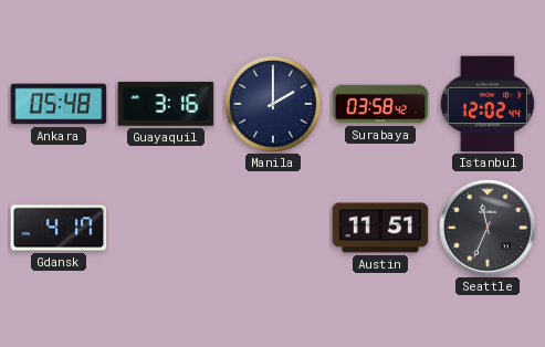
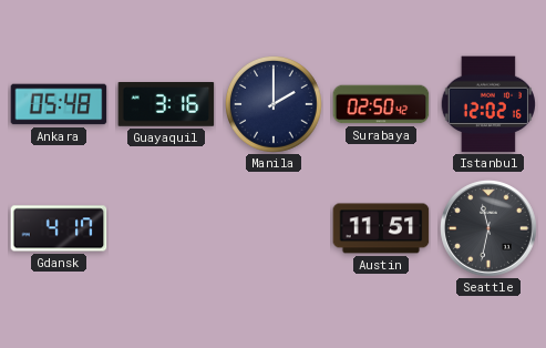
Surabaya: 03:58 -> 02:50
Istanbul: 12:02:44 -> 12:02:16
Seattle: 11:34 -> 11:32
